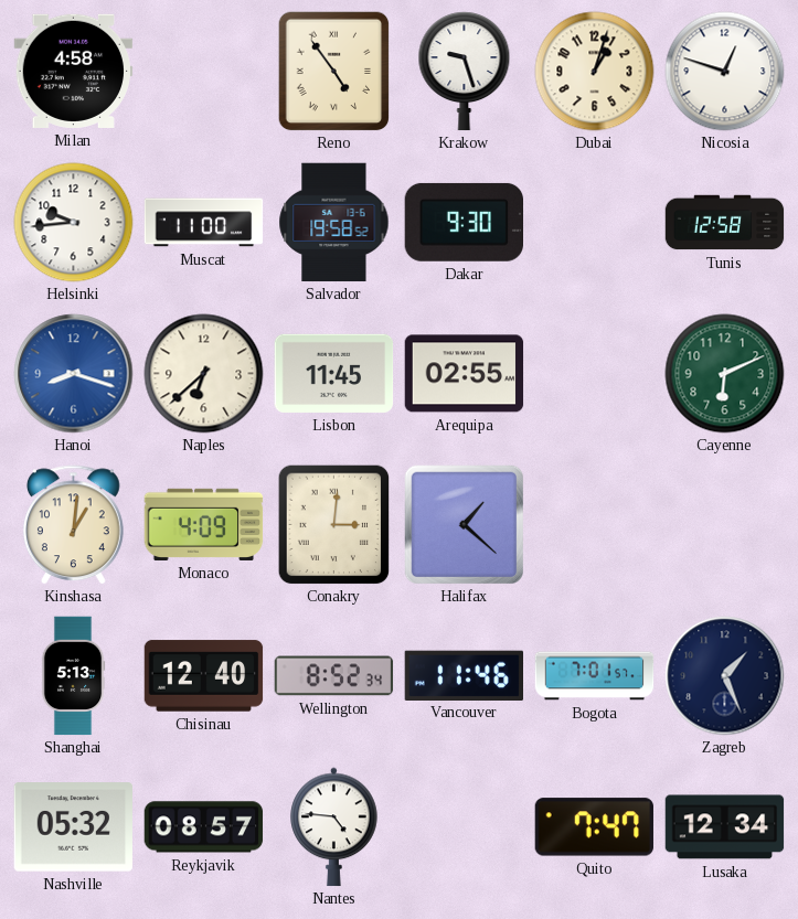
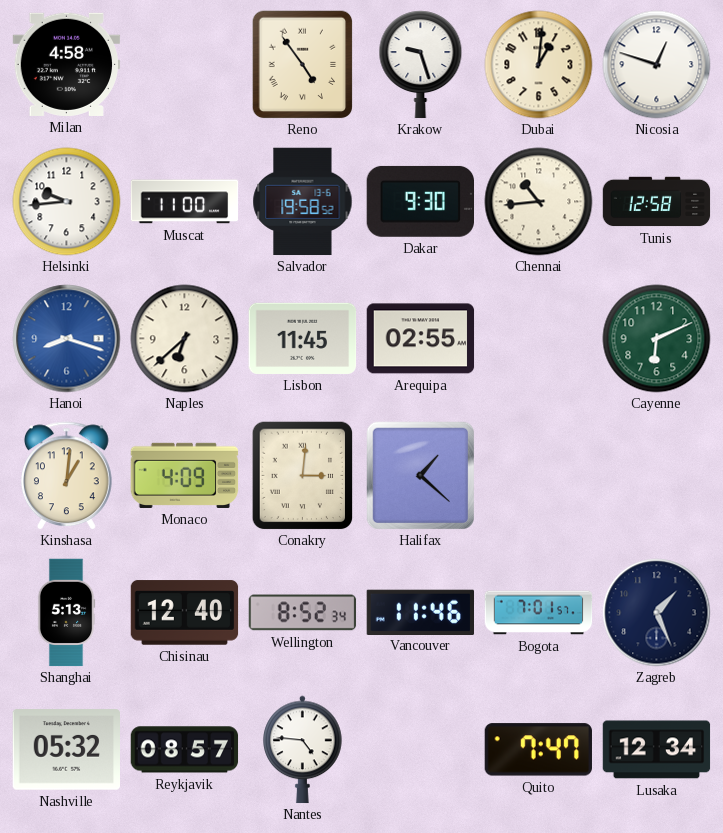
Dubai: 1:03 -> 1:01
Chennai: none -> 10:44
